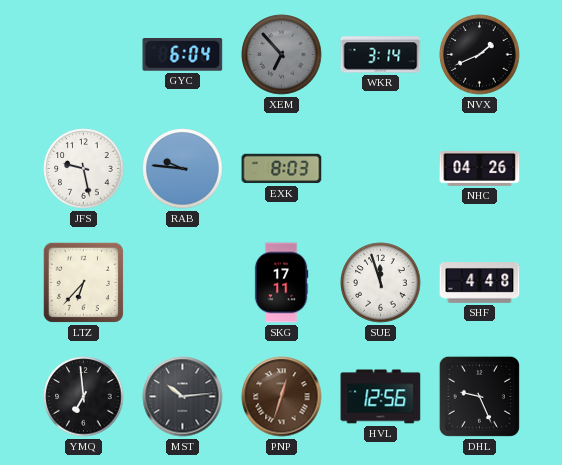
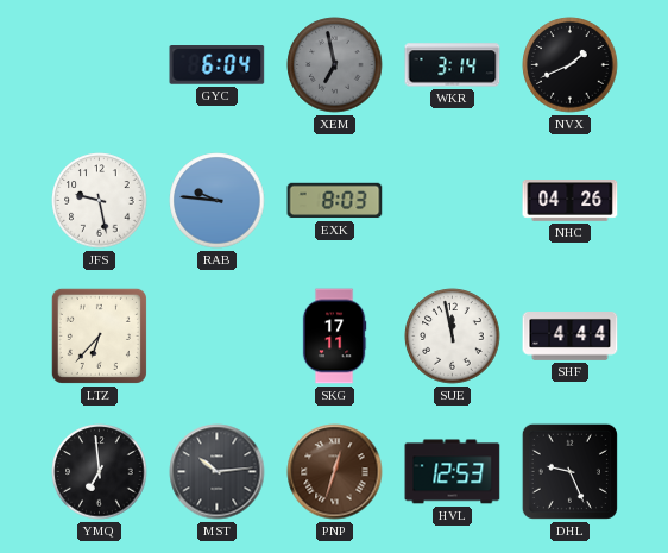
XEM: 6:53 -> 6:58
SUE: 11:57 -> 11:58
SHF: 4:48 -> 4:44
HVL: 12:56 -> 12:53
